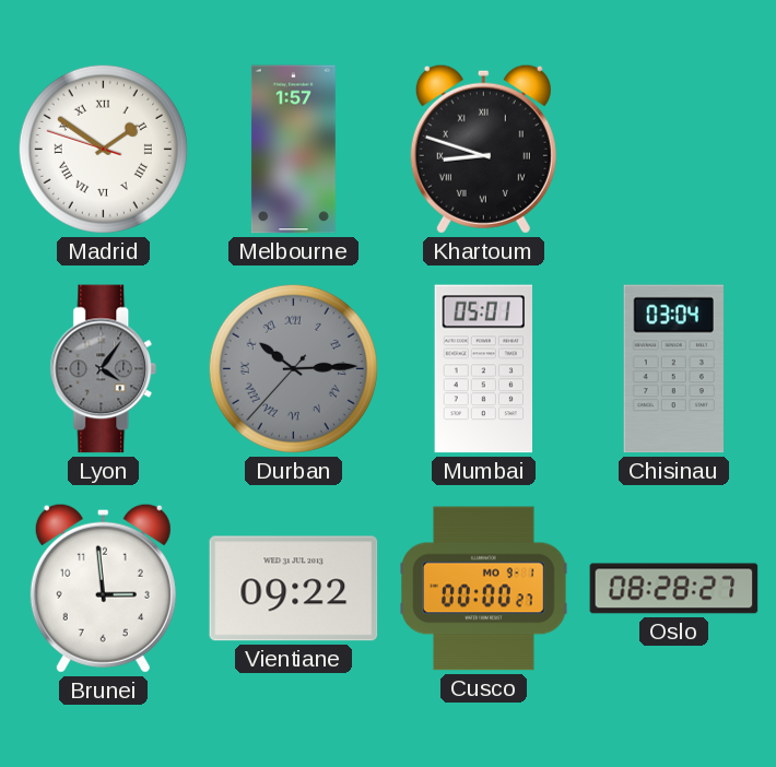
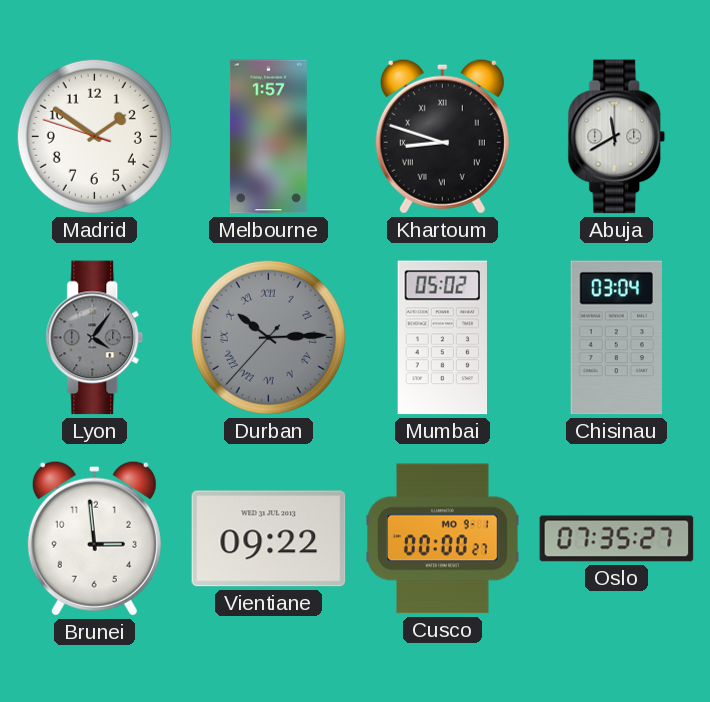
Madrid numerals: Roman -> Arabic
Abuja: none -> 11:40
Mumbai: 05:01 -> 05:02
Oslo: 08:28 -> 07:35
